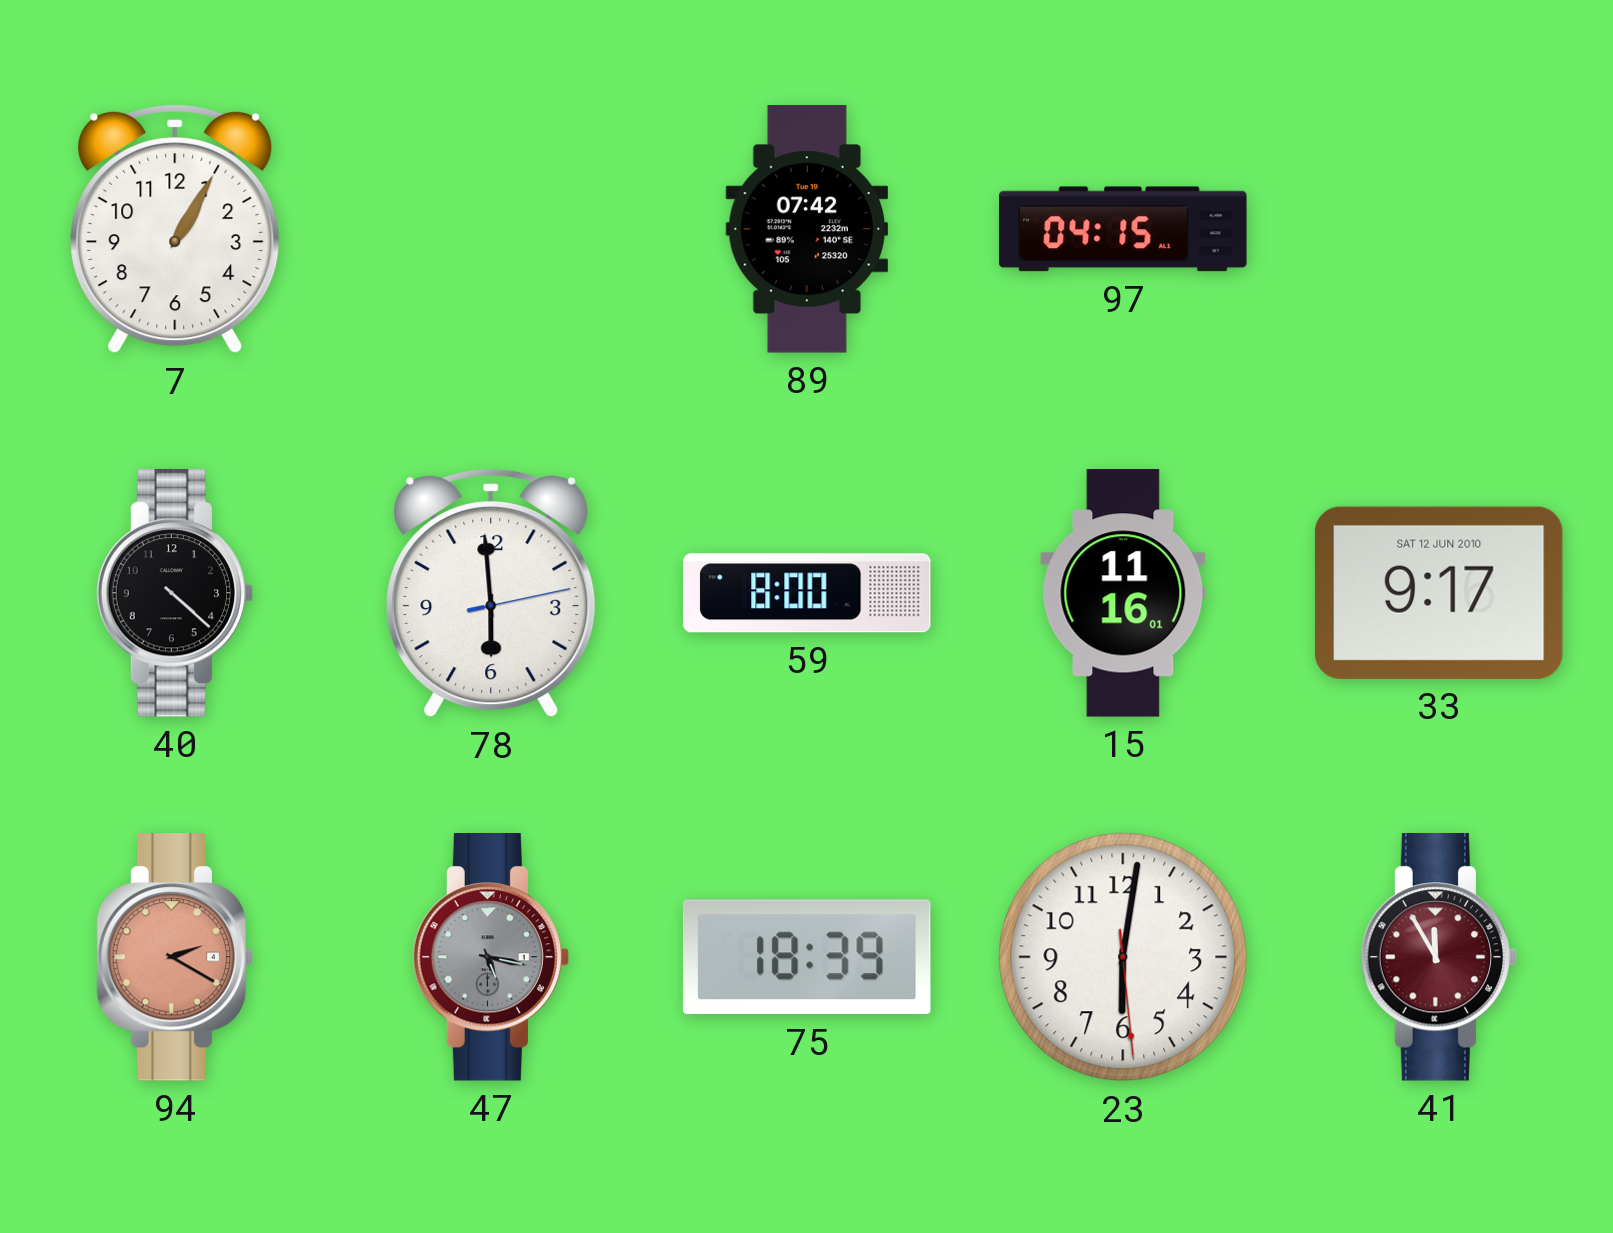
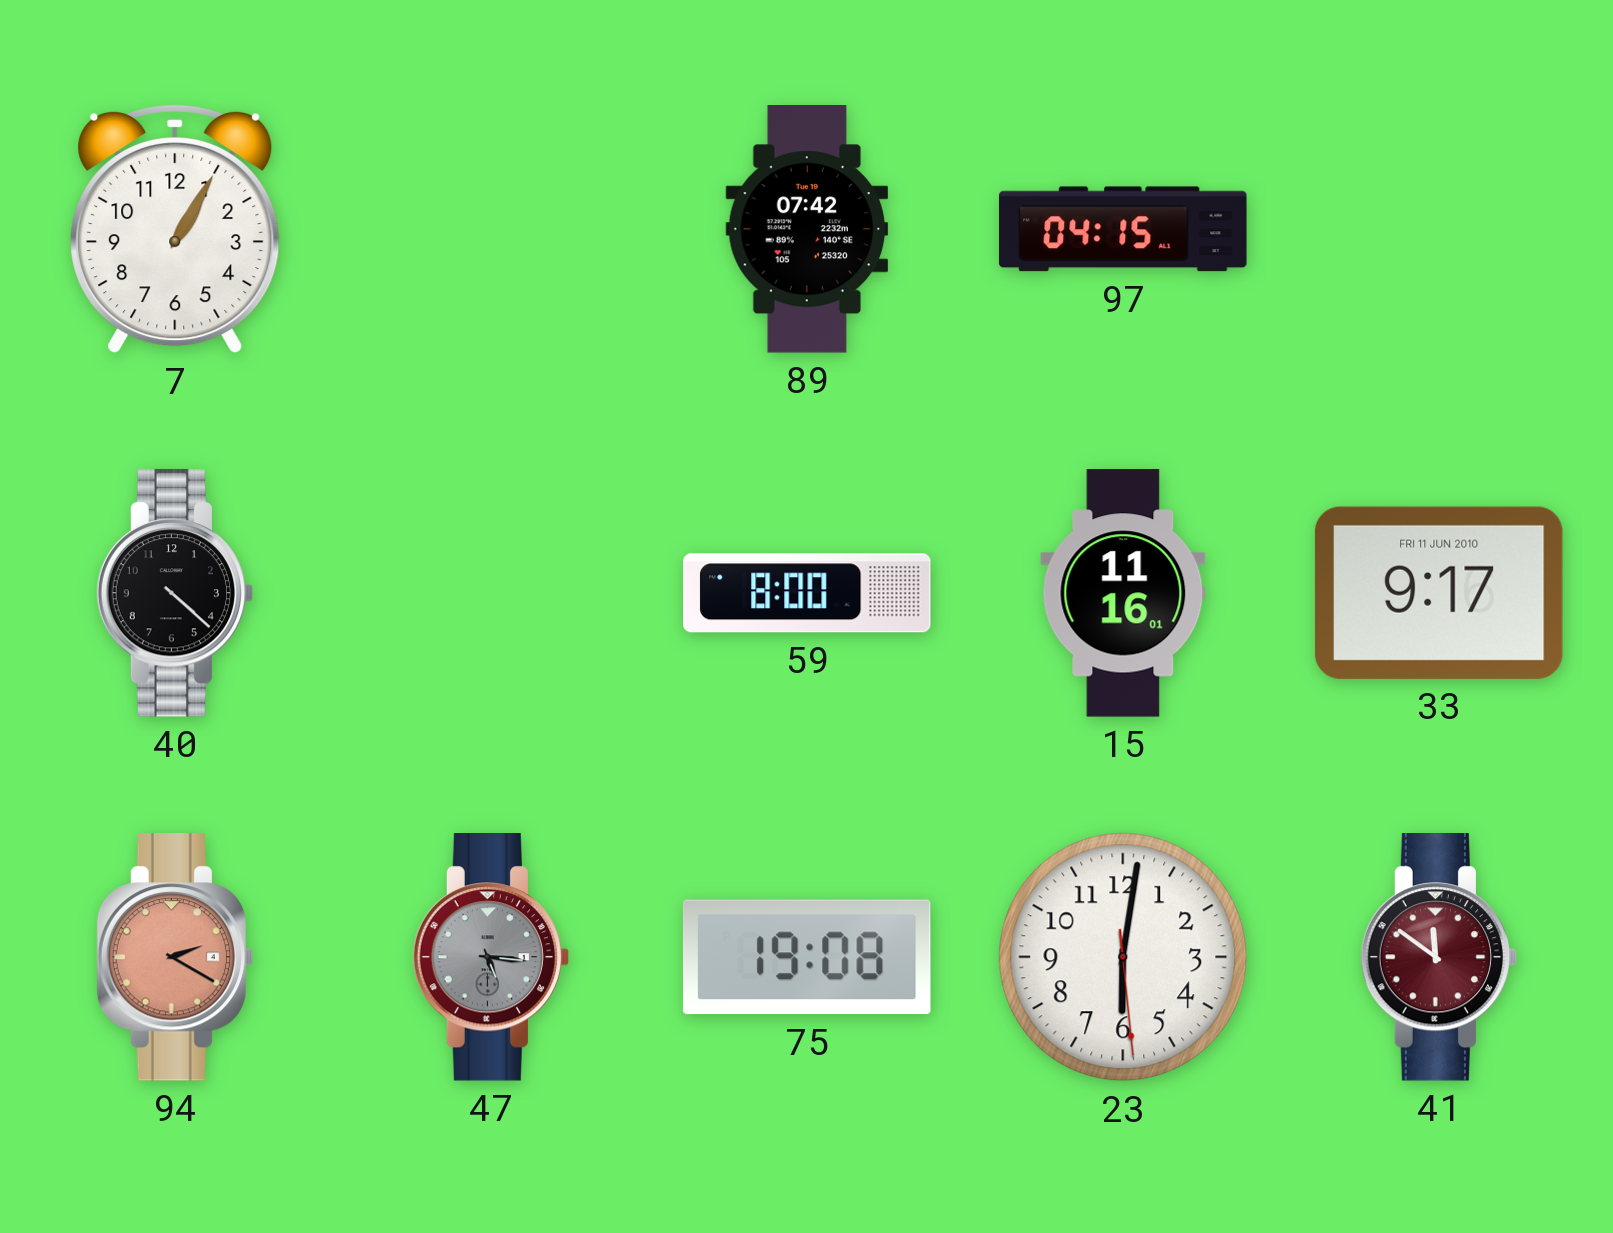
78: 5:59 -> none
33 date: SAT 12 JUN 2010 -> FRI 11 JUN 2010
47: 5:17 -> 5:16
75: 18:39 -> 19:08
41: 11:55 -> 11:51
